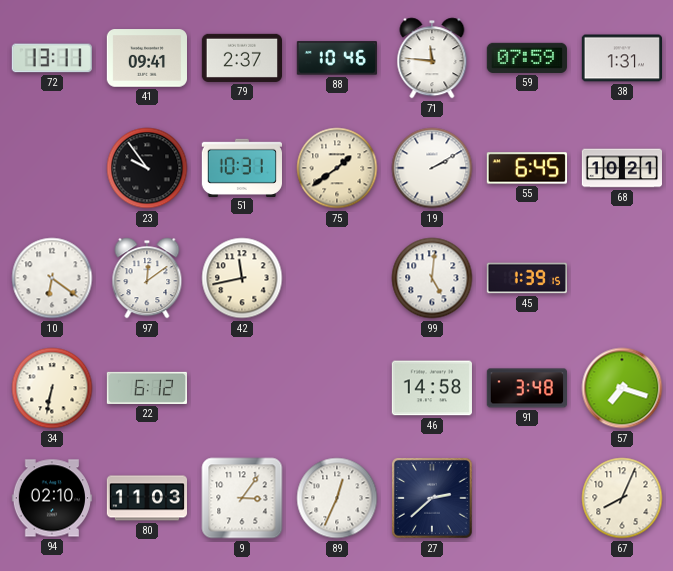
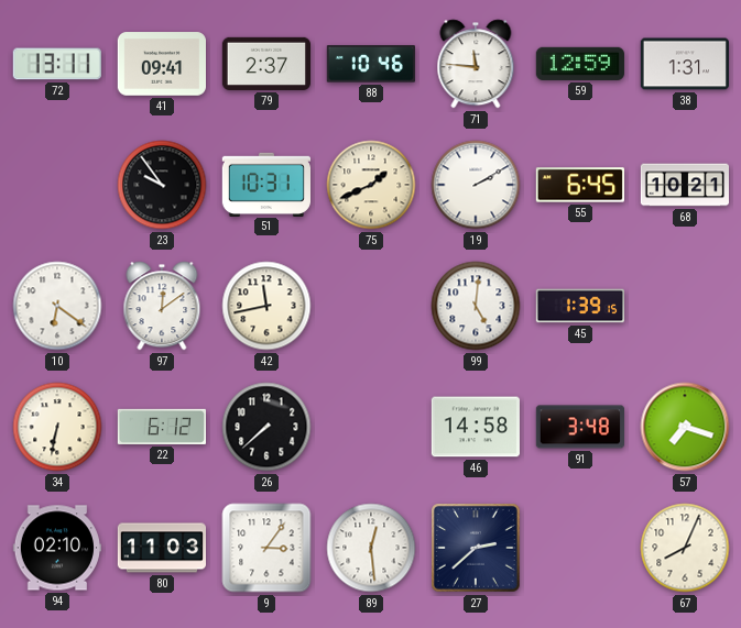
59: 07:59 -> 12:59
75: 1:39 -> 1:41
26: none -> 7:38
89: 12:34 -> 12:29
